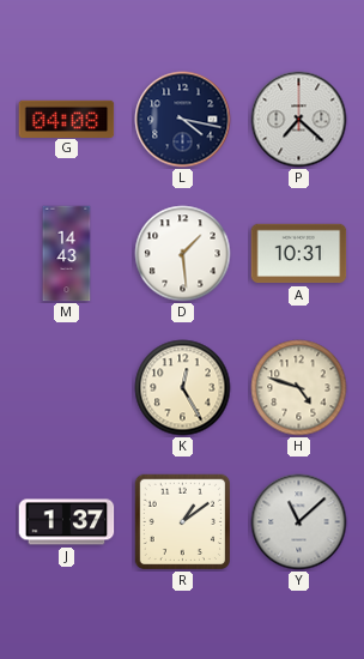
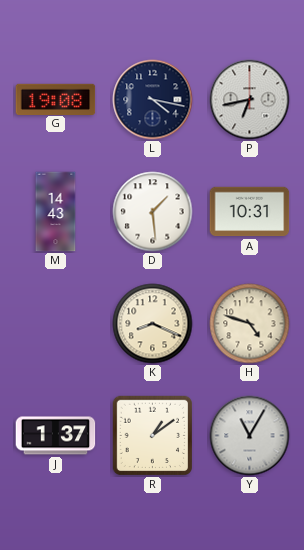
G: 04:08 -> 19:08
P: 7:22 -> 6:43
K: 12:25 -> 8:19
Y: 11:08 -> 11:05
